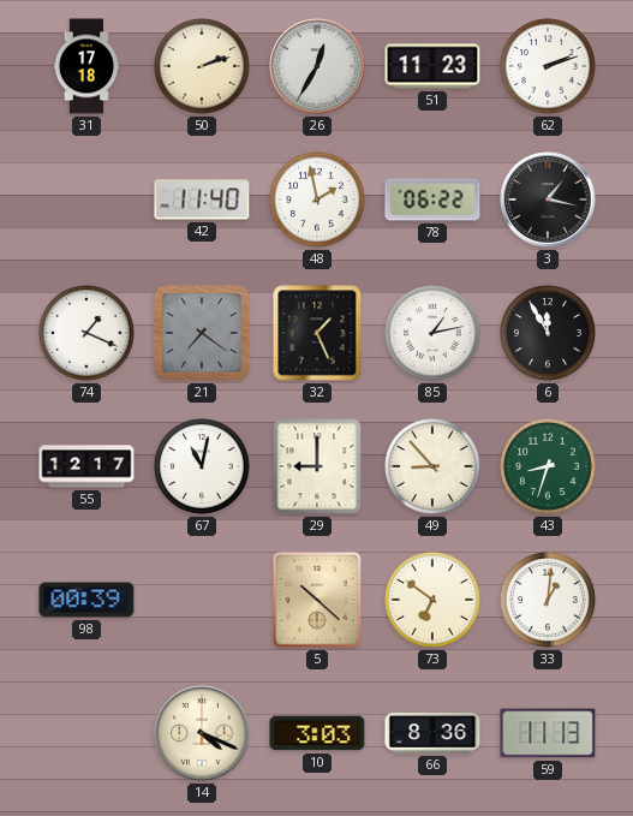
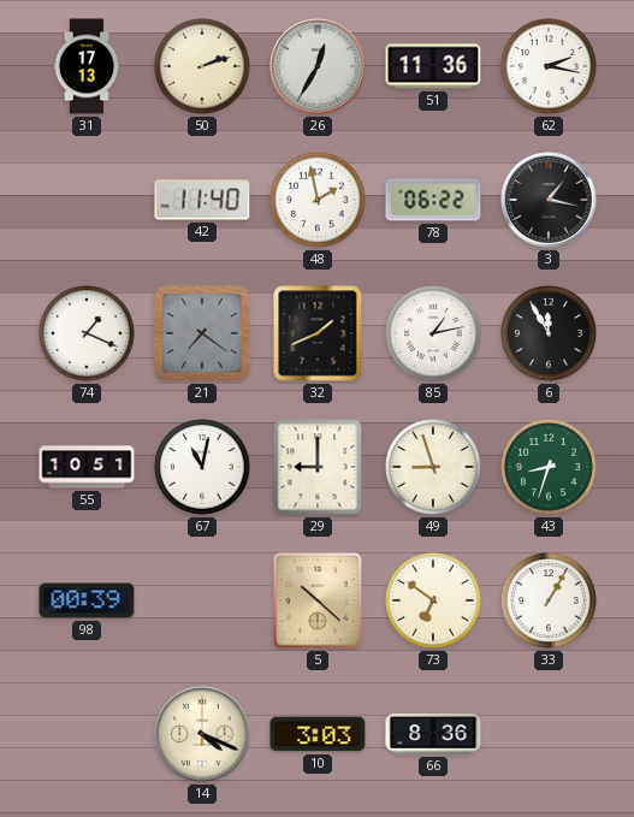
31: 17:18 -> 17:13
51: 11:23 -> 11:36
62: 2:12 -> 2:17
32: 1:26 -> 1:41
55: 12:17 -> 10:51
49: 8:53 -> 8:57
33: 1:01 -> 1:05
59: 11:13 -> none
